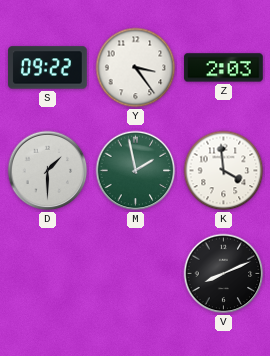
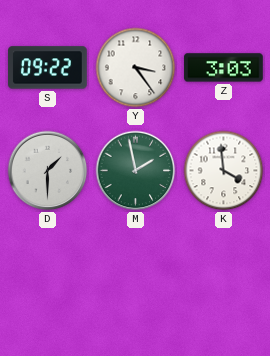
Z: 2:03 -> 3:03
V: 8:11 -> none
